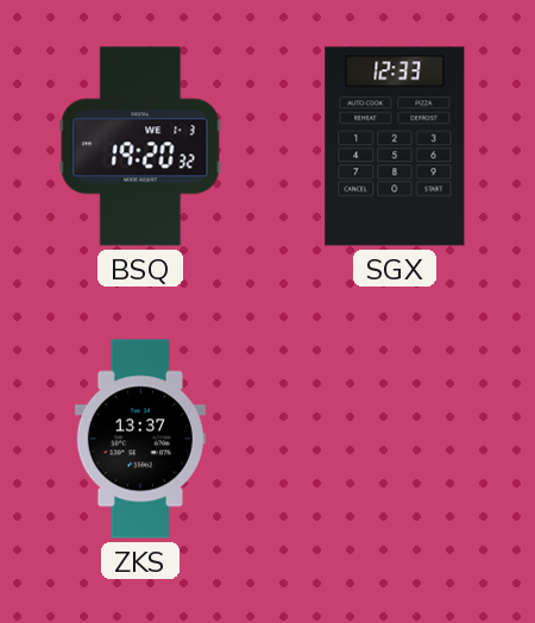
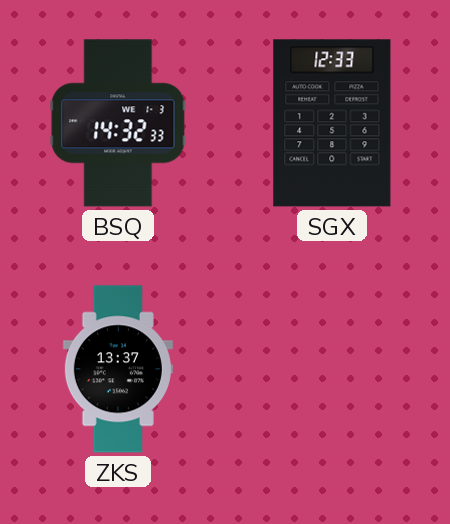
BSQ: 19:20 -> 14:32
